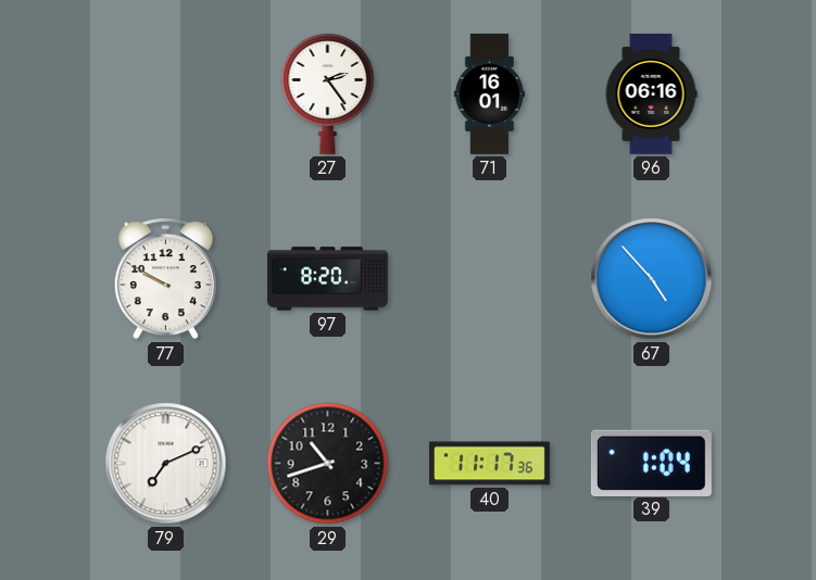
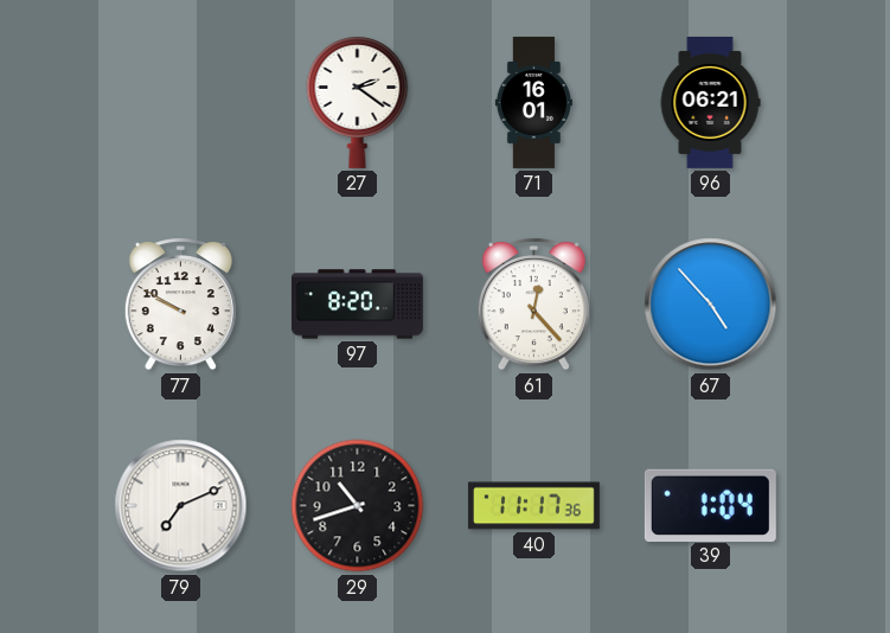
27: 2:24 -> 2:21
96: 06:16 -> 06:21
61: none -> 12:23
